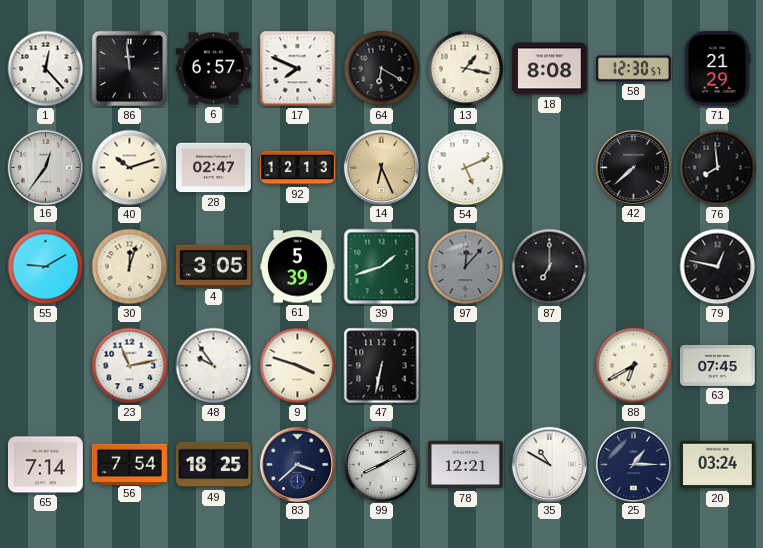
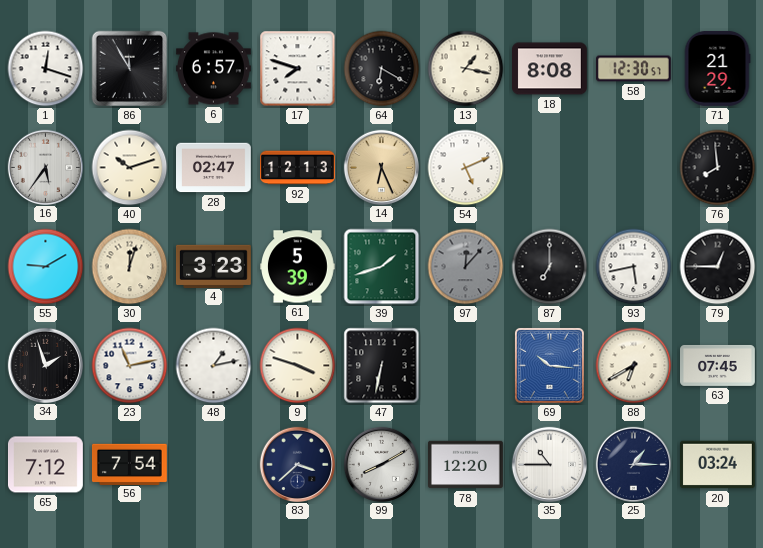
1: 12:23 -> 12:18
86: 11:59 -> 11:55
17: 7:49 -> 7:48
16: 12:36 -> 5:36
42: 7:38 -> none
4: 3:05 -> 3:23
93: none -> 5:43
79: 12:47 -> 12:45
34: none -> 1:57
48: 9:54 -> 1:13
69: none -> 10:16
65: 7:14 -> 7:12
49: 18:25 -> none
78: 12:21 -> 12:20
35: 10:50 -> 10:45
